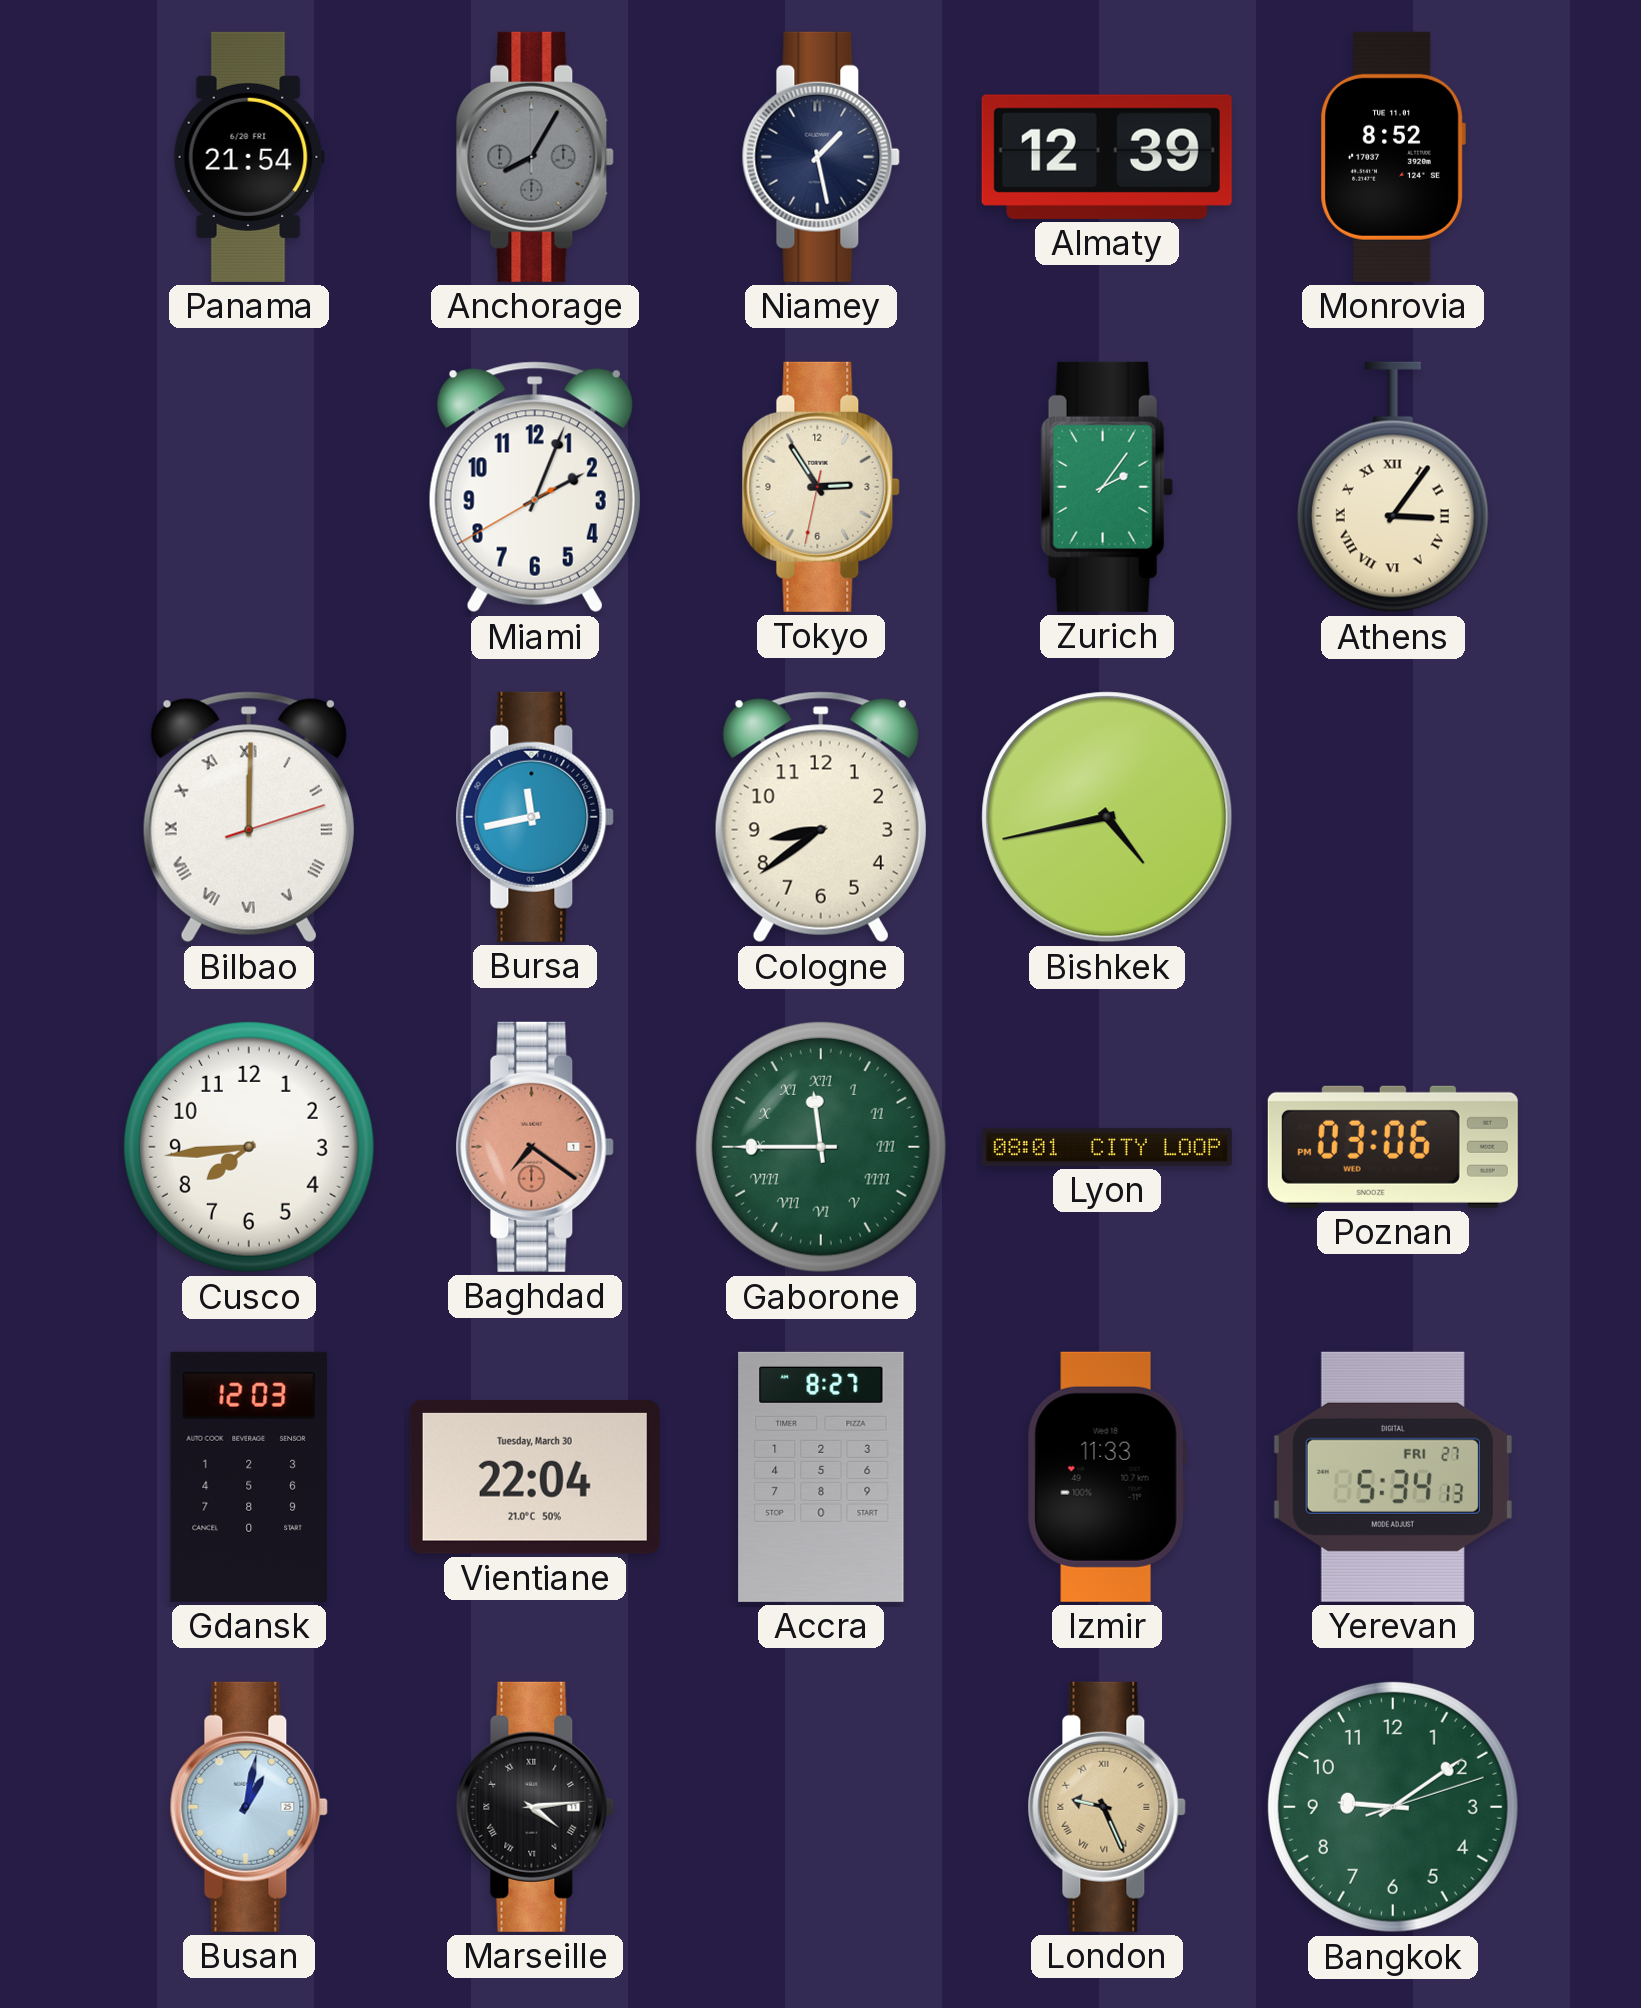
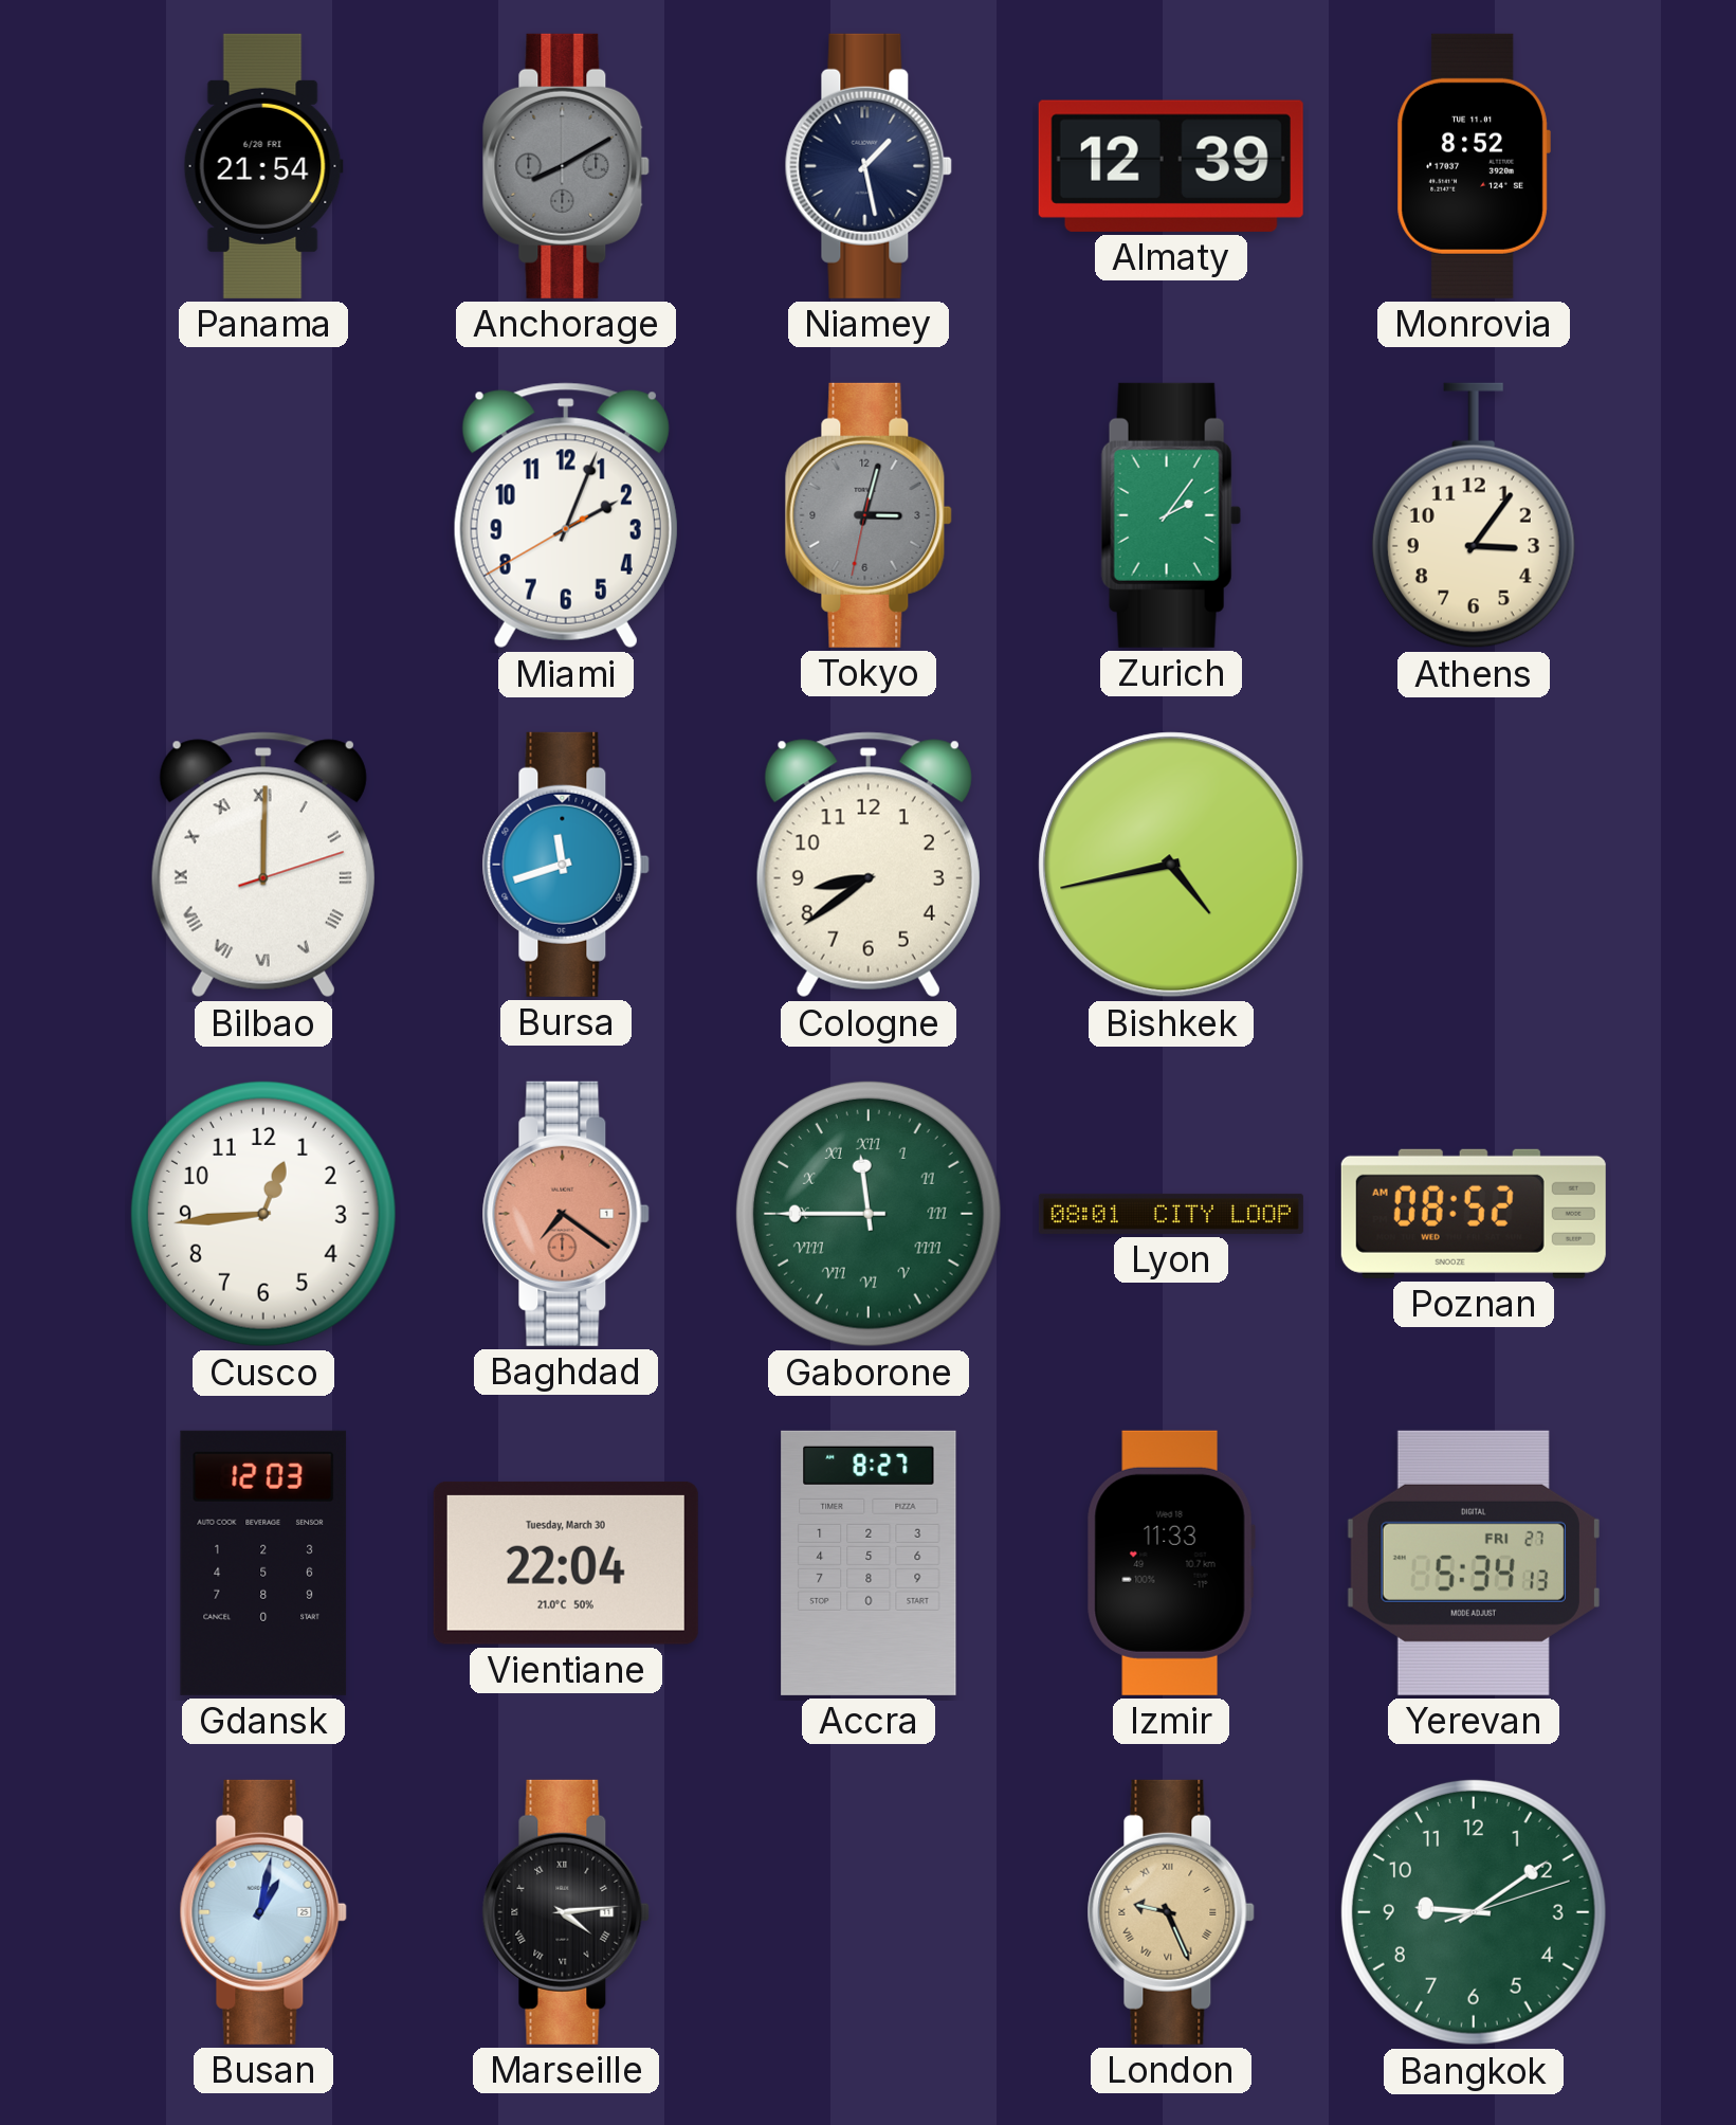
Anchorage: 8:05 -> 8:10
Tokyo: 2:54 -> 3:02
Tokyo dial: cream -> grey
Athens numerals: Roman -> Arabic
Bursa: 11:43 -> 11:42
Cusco: 7:44 -> 12:44
Poznan: 03:06 -> 08:52
